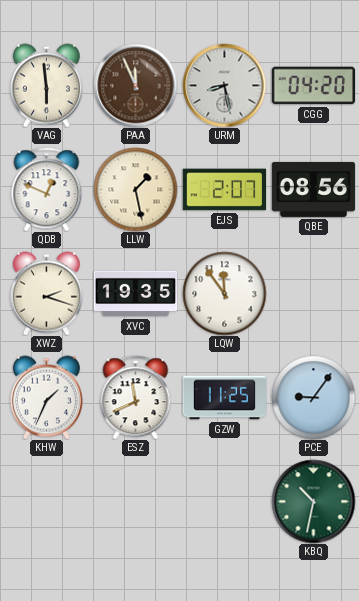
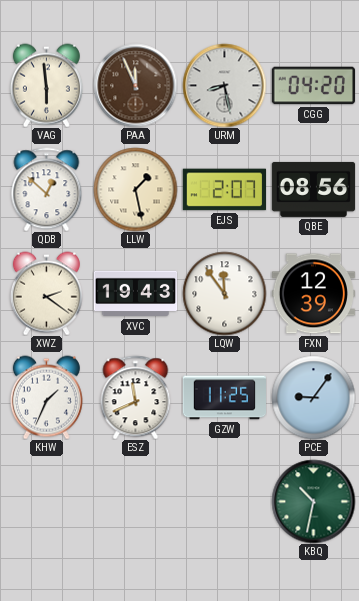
QDB: 12:49 -> 12:52
XWZ: 2:18 -> 2:21
XVC: 19:35 -> 19:43
FXN: none -> 12:39
